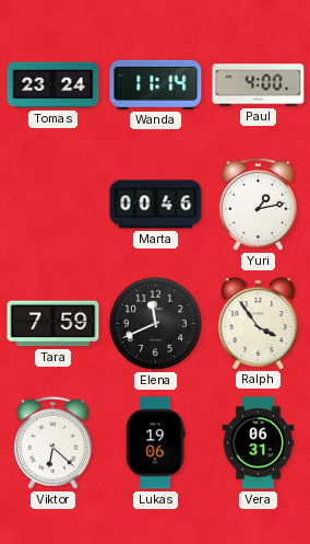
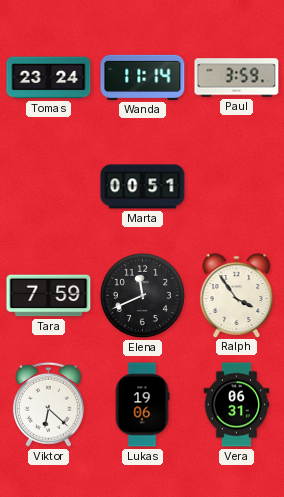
Paul: 4:00 -> 3:59
Marta: 00:46 -> 00:51
Yuri: 1:13 -> none
